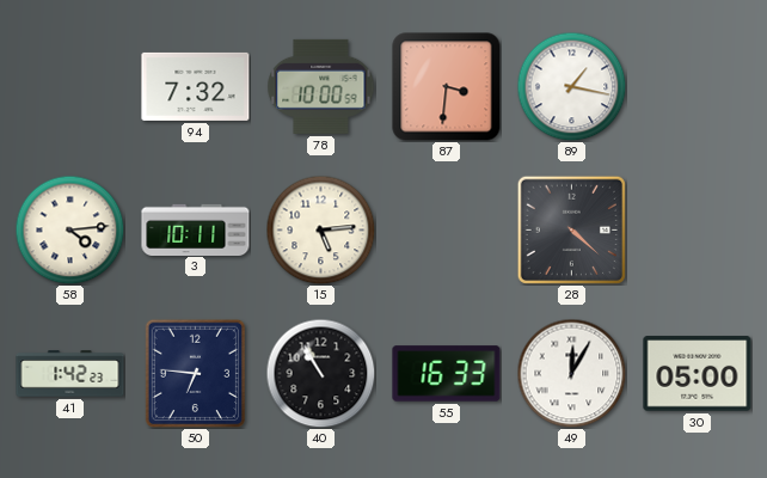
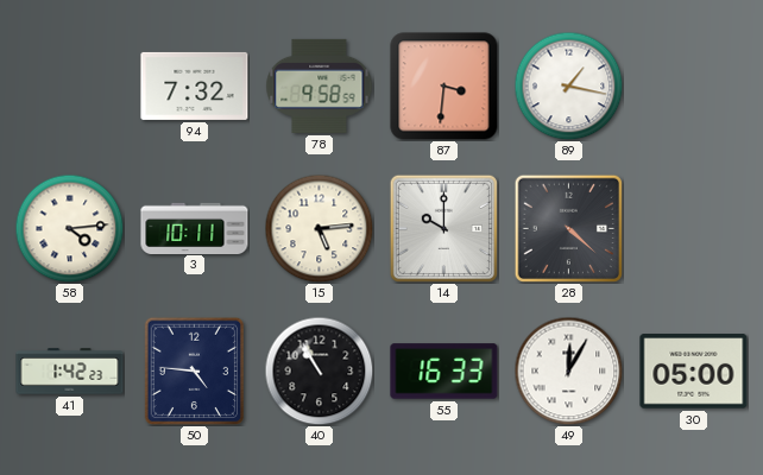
78: 10:00 -> 9:58
14: none -> 10:00
50: 6:46 -> 4:46
